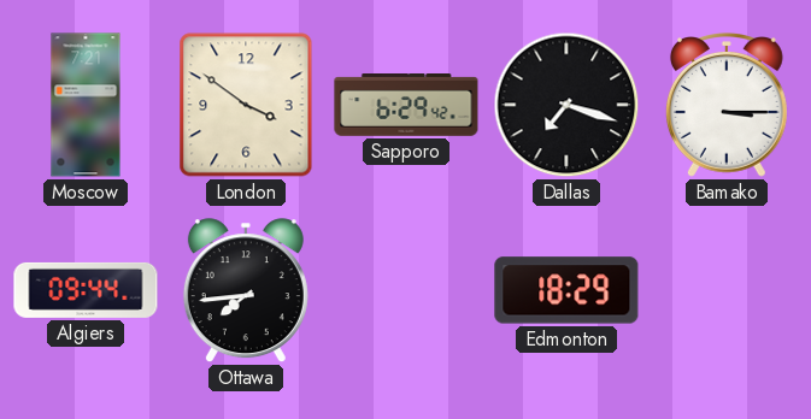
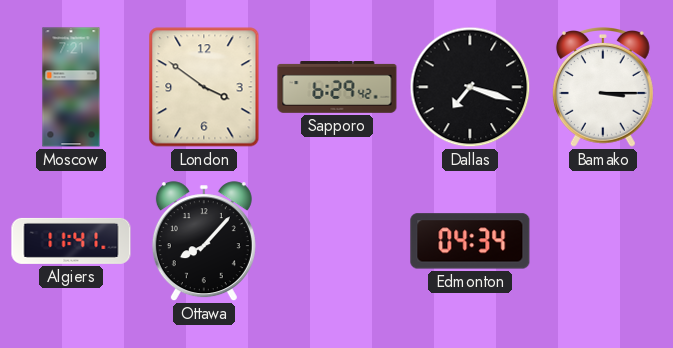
Algiers: 09:44 -> 11:41
Ottawa: 7:44 -> 8:07
Edmonton: 18:29 -> 04:34
